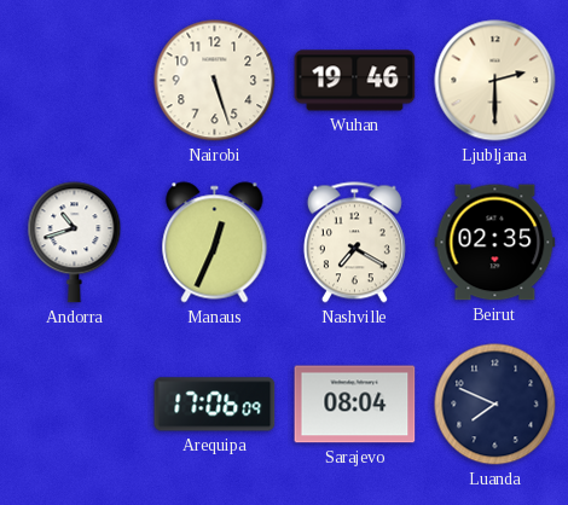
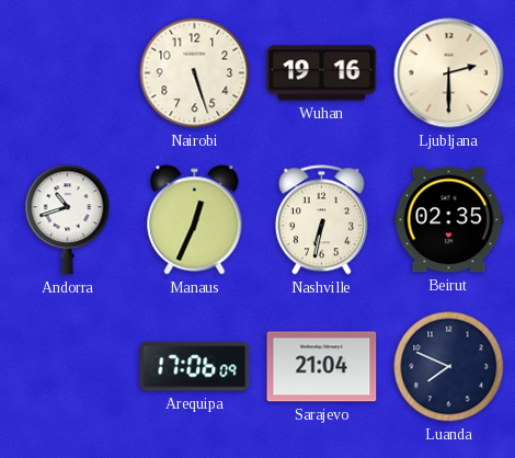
Wuhan: 19:46 -> 19:16
Nashville: 7:20 -> 6:32
Sarajevo: 08:04 -> 21:04
